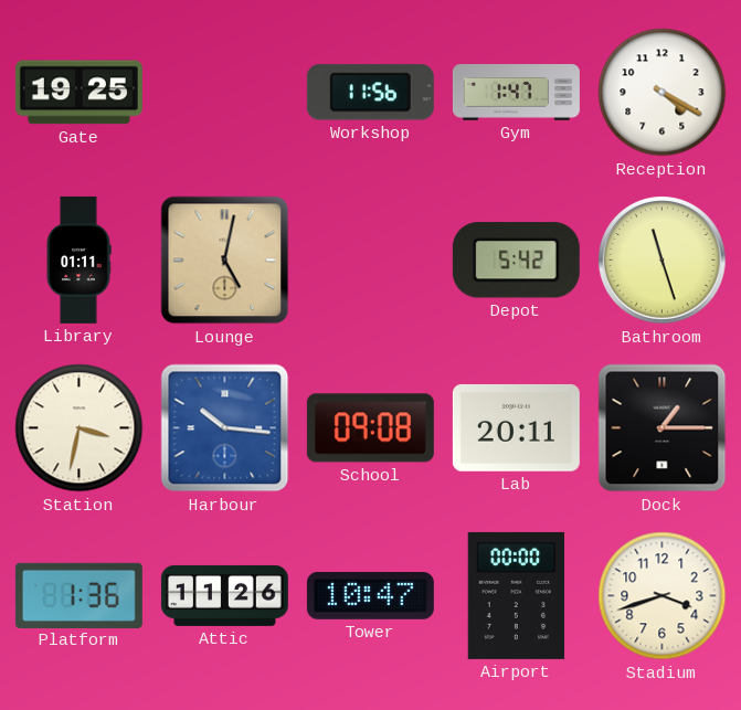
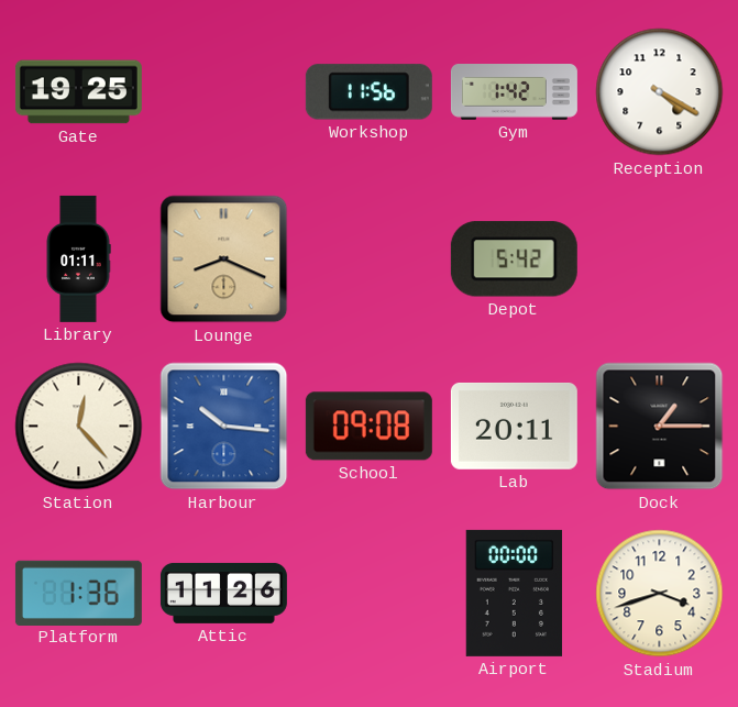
Gym: 1:47 -> 1:42
Lounge: 5:02 -> 8:19
Bathroom: 11:27 -> none
Station: 3:32 -> 12:23
Tower: 10:47 -> none
